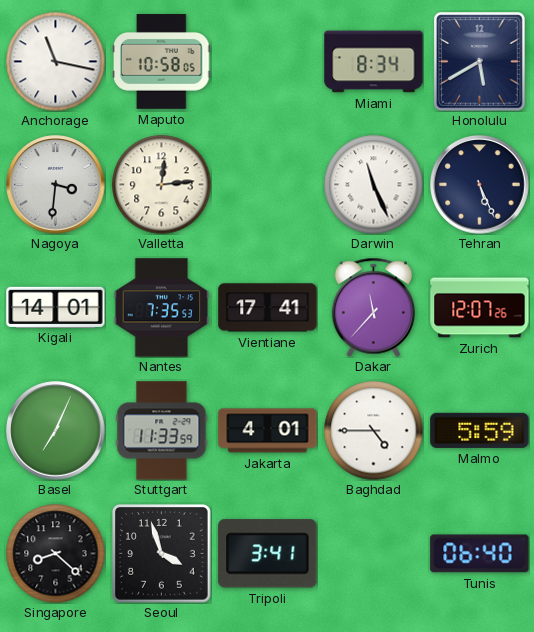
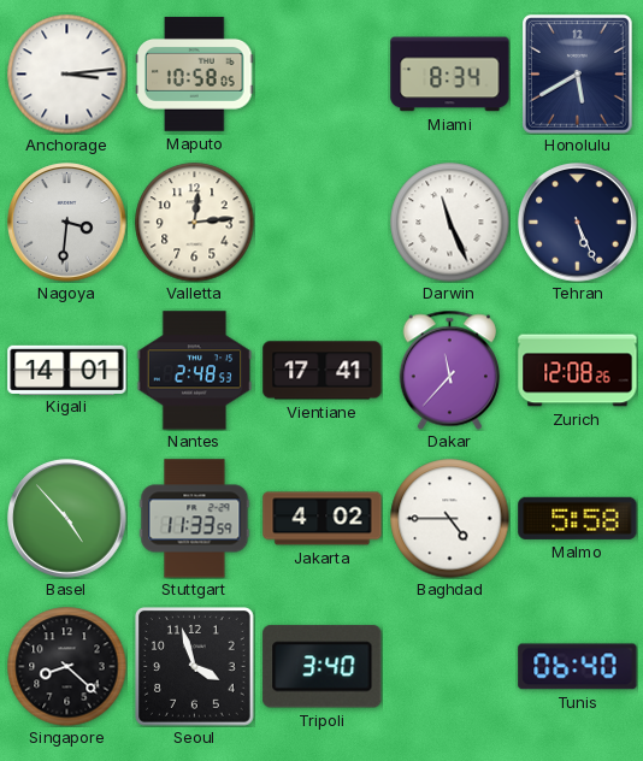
Anchorage: 11:17 -> 3:14
Nantes: 7:35 -> 2:48
Zurich: 12:07 -> 12:08
Basel: 7:04 -> 4:53
Jakarta: 4:01 -> 4:02
Malmo: 5:59 -> 5:58
Tripoli: 3:41 -> 3:40
